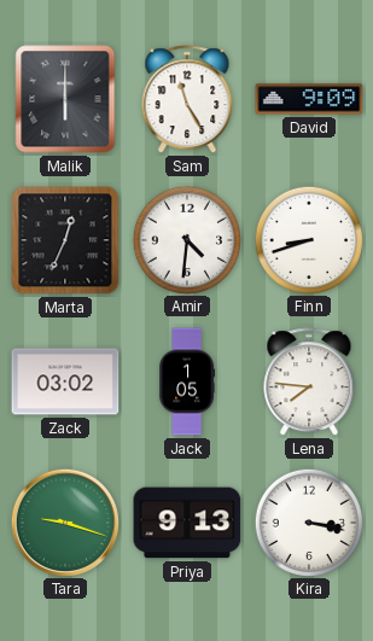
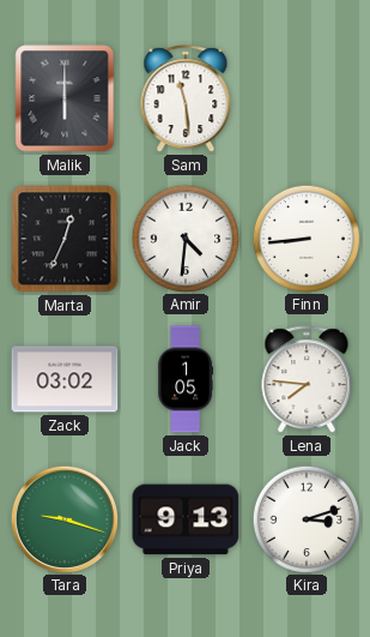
Sam: 11:25 -> 11:29
David: 9:09 -> none
Finn: 8:42 -> 8:44
Kira: 3:17 -> 3:12
